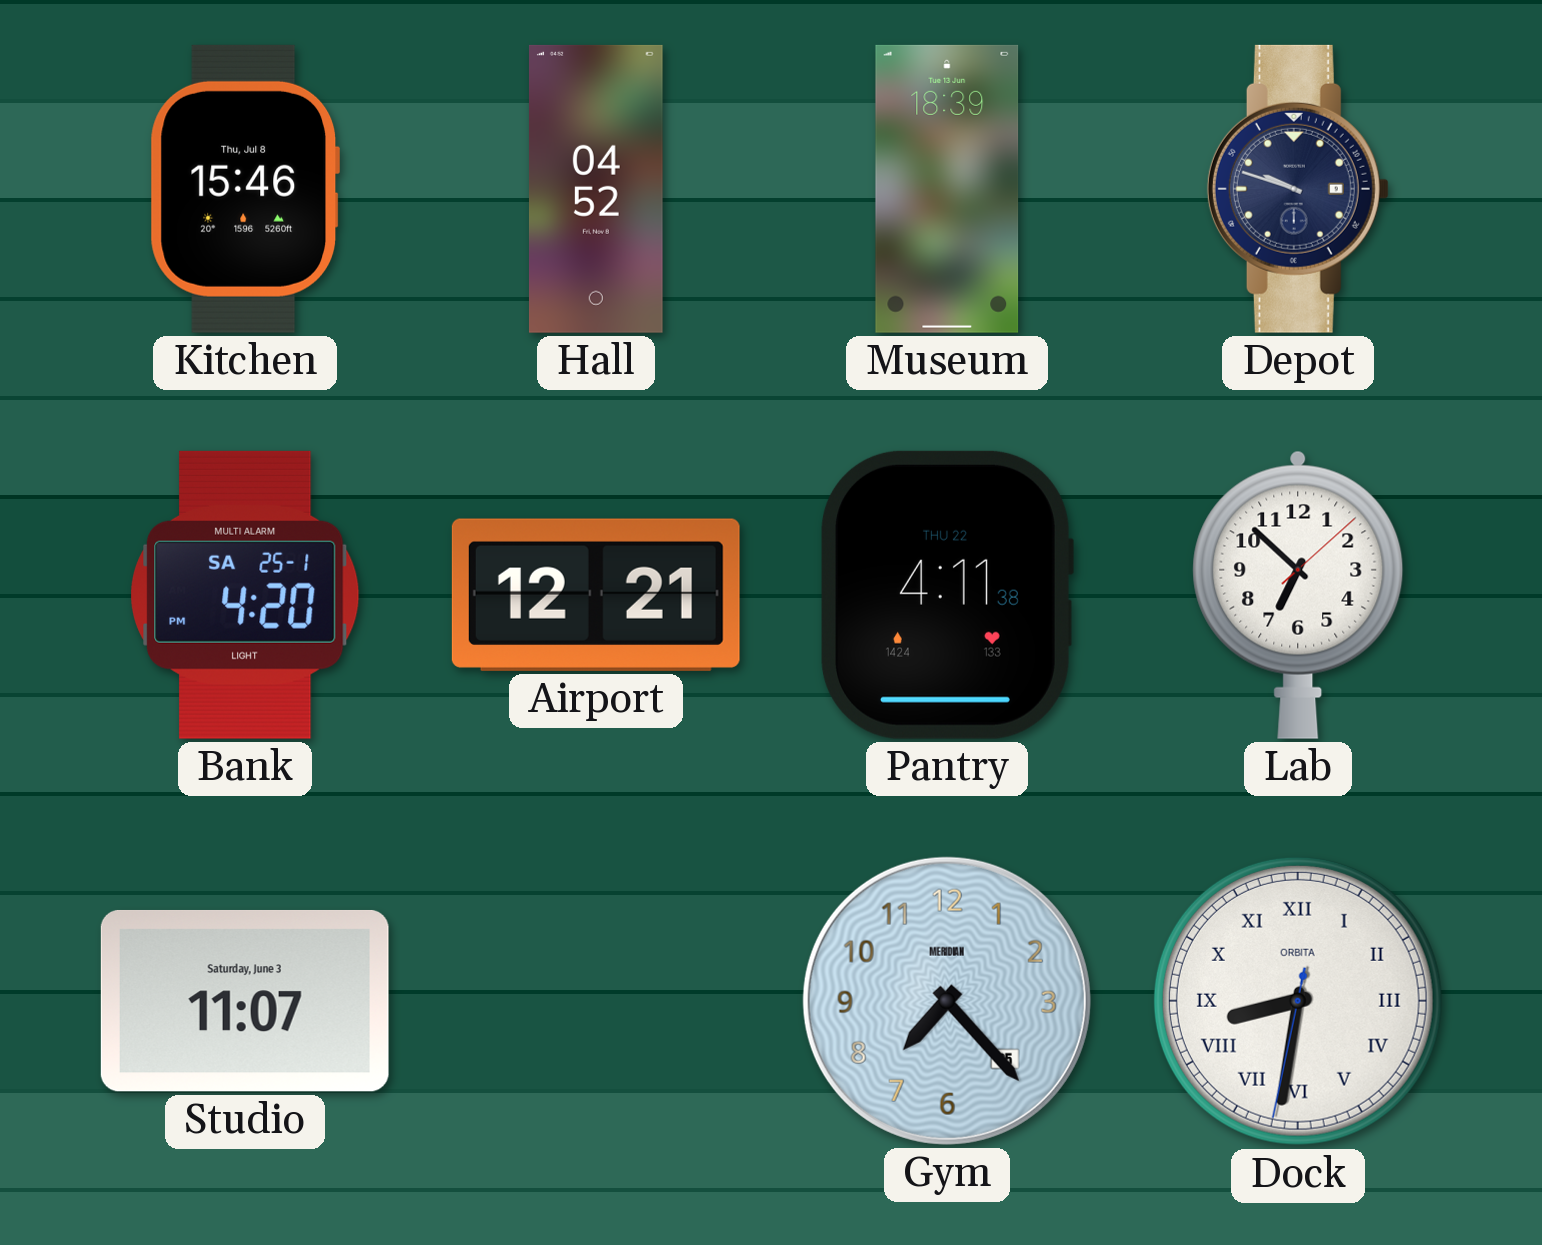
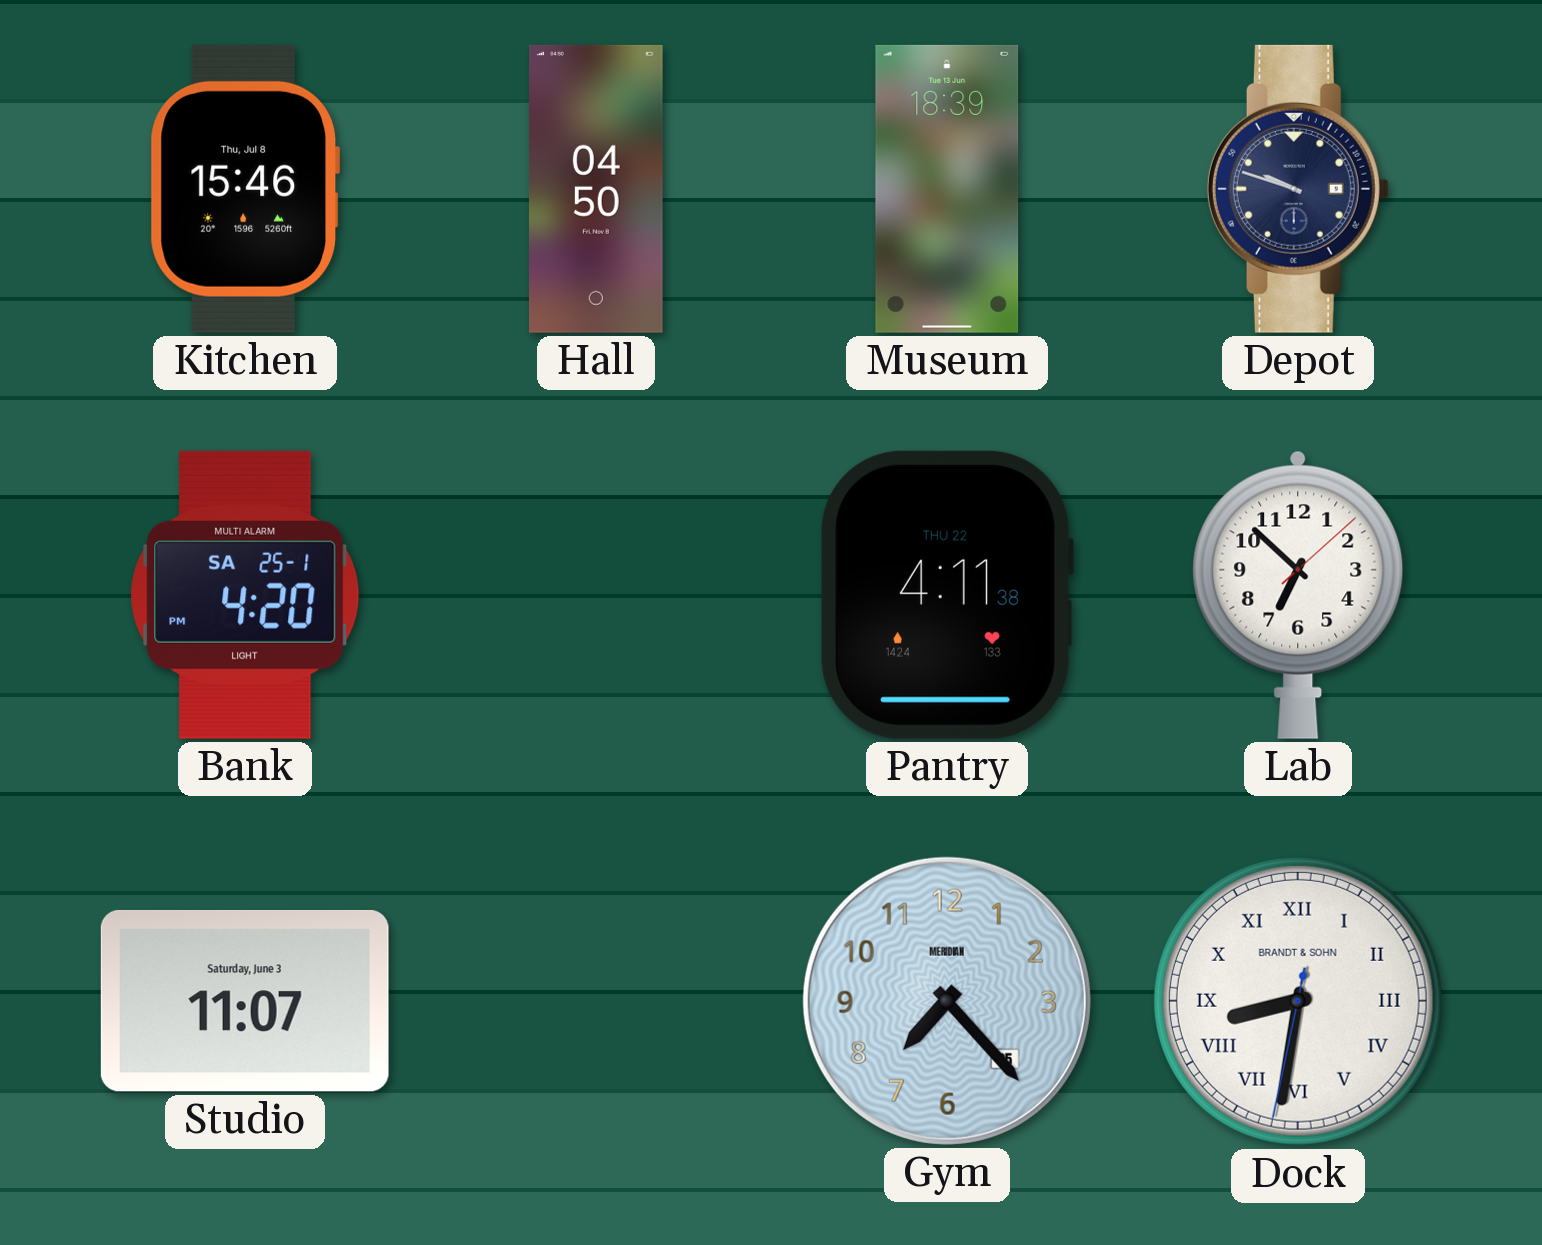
Hall: 04:52 -> 04:50
Airport: 12:21 -> none
Dock brand: ORBITA -> BRANDT & SOHN
